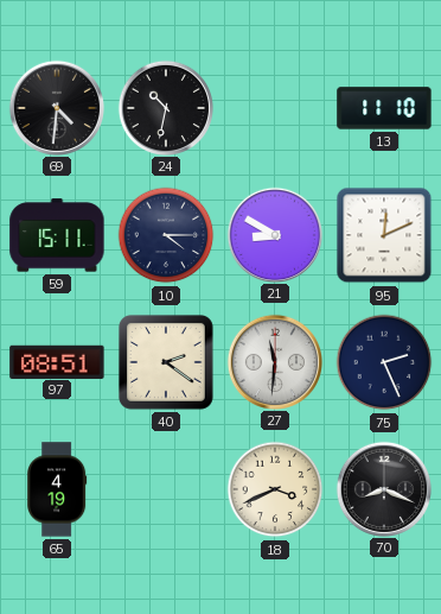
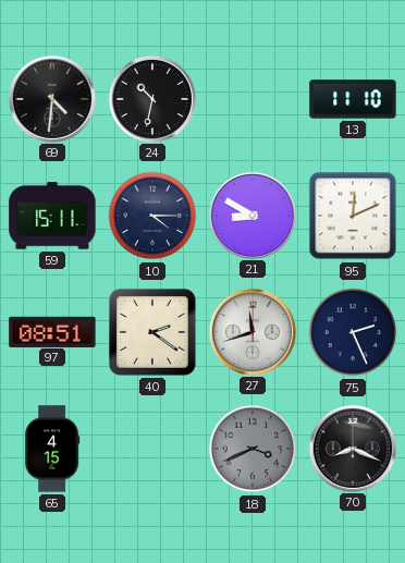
27: 11:31 -> 11:42
65: 4:19 -> 4:15
18 dial: cream -> grey
